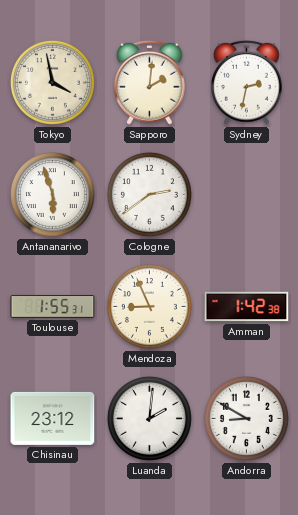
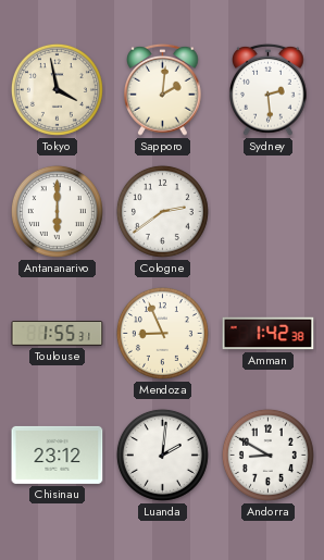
Sydney: 2:32 -> 2:29
Antananarivo: 5:57 -> 6:00
